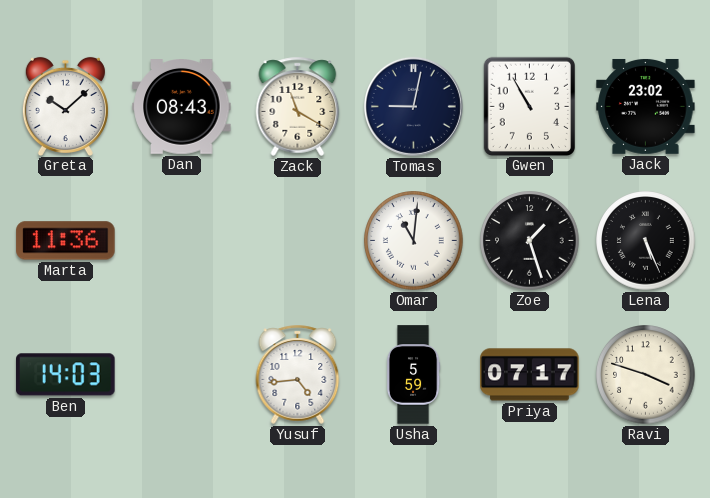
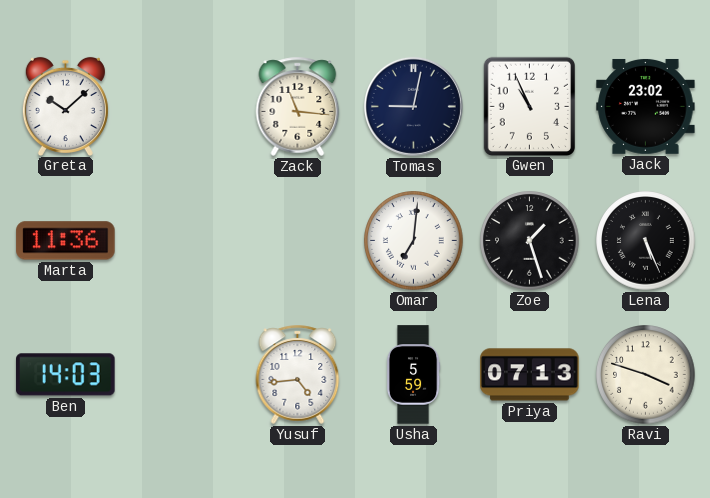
Dan: 08:43 -> none
Zack: 11:20 -> 11:16
Gwen: 10:55 -> 10:56
Omar: 11:01 -> 7:01
Priya: 07:17 -> 07:13
